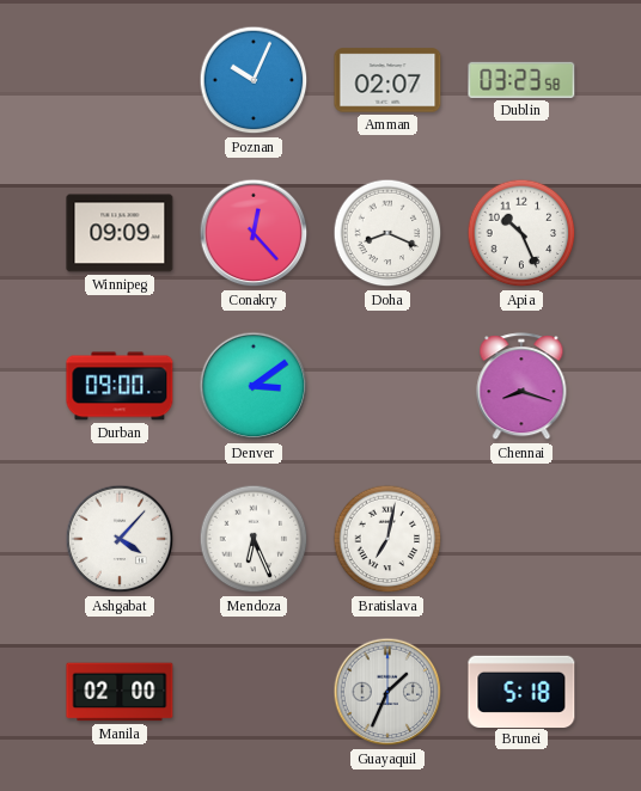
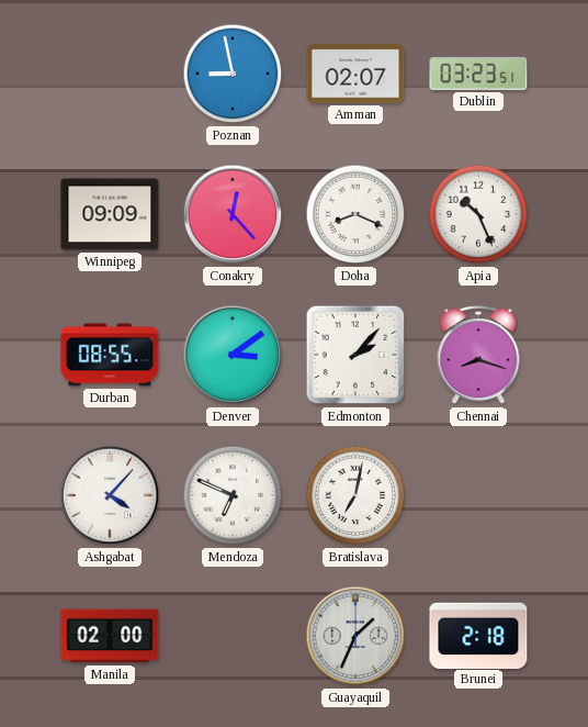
Poznan: 10:04 -> 8:58
Dublin: 03:23:58 -> 03:23:51
Durban: 09:00 -> 08:55
Edmonton: none -> 2:07
Mendoza: 6:26 -> 6:49
Brunei: 5:18 -> 2:18
